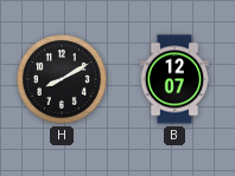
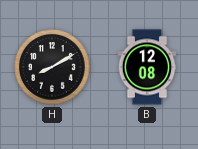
B: 12:07 -> 12:08
